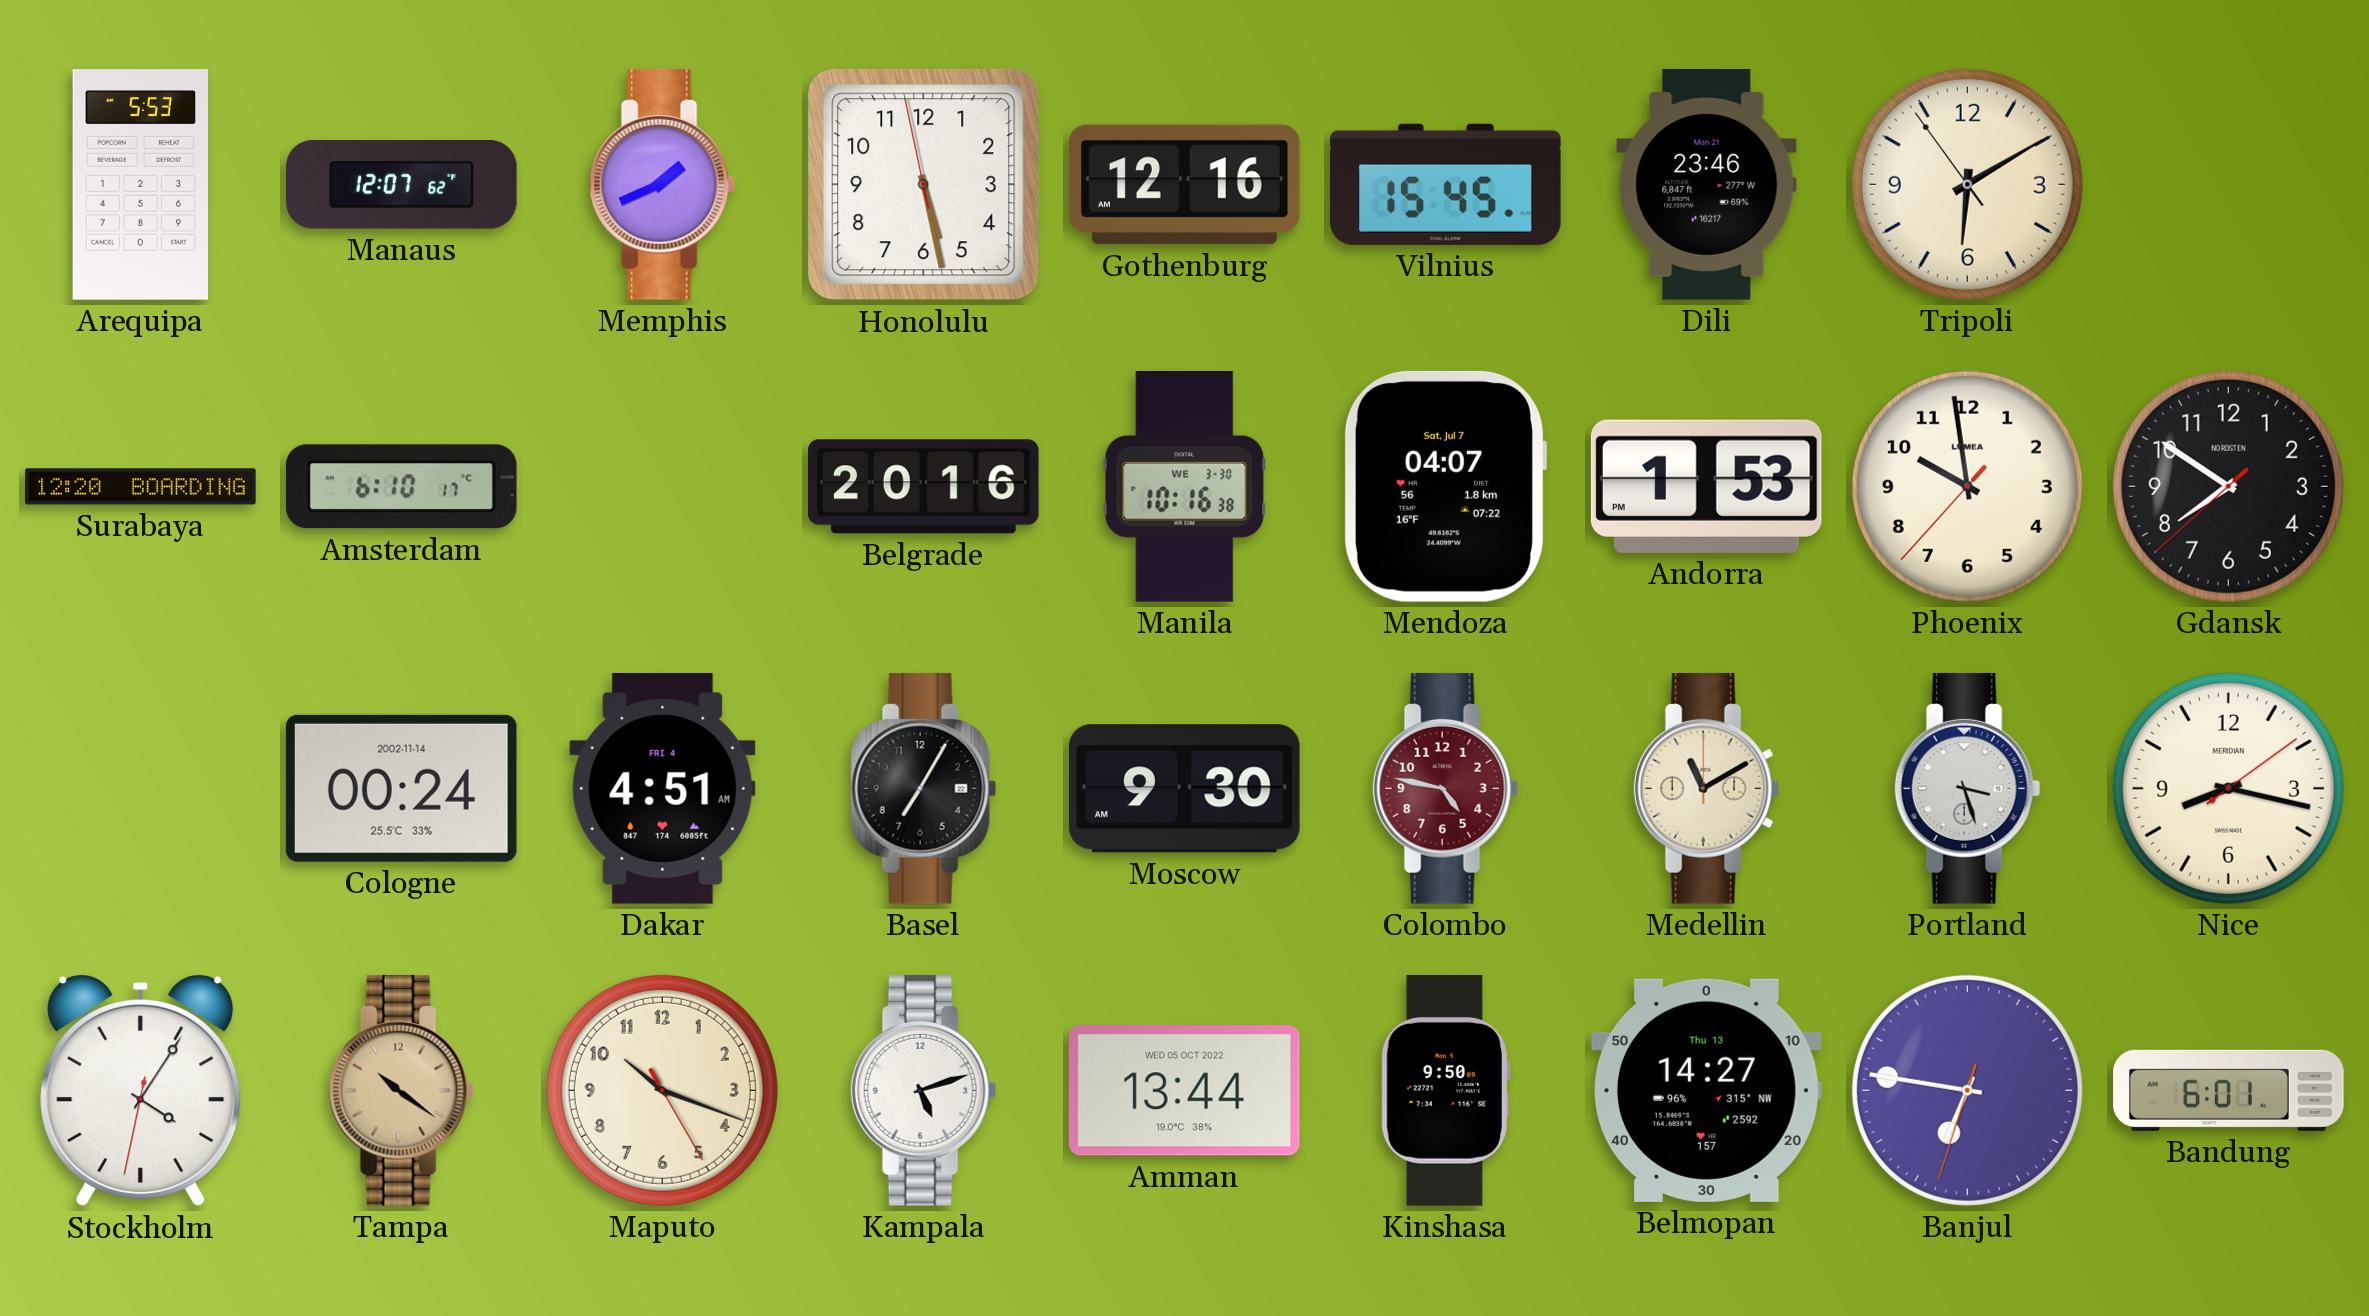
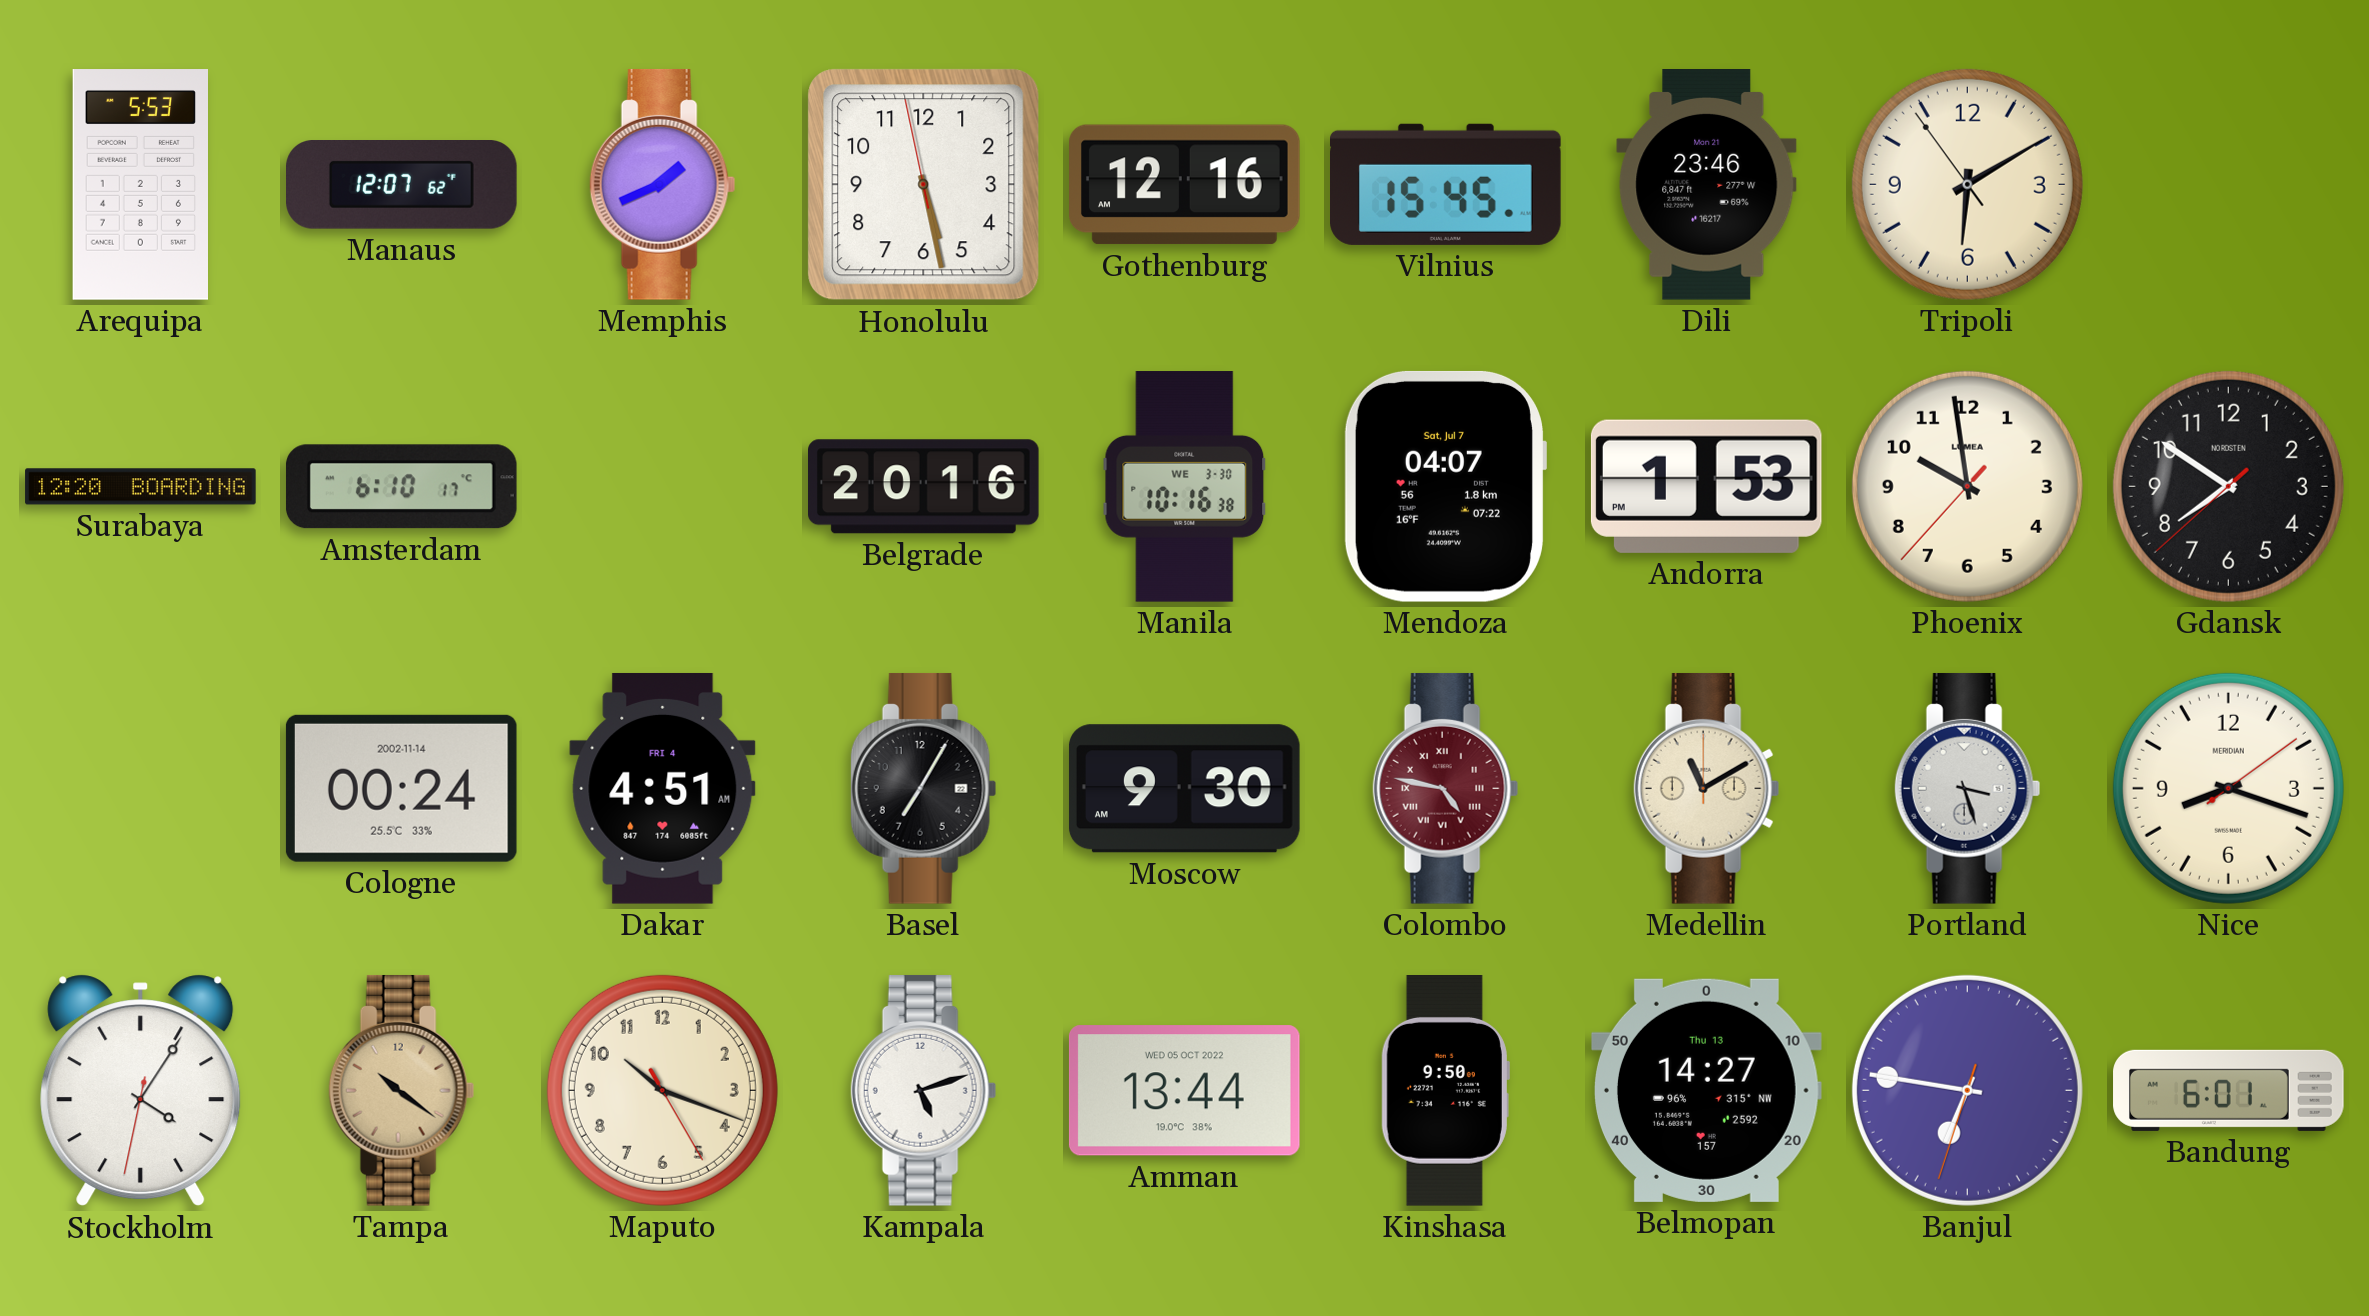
Colombo numerals: Arabic -> Roman
Nice: 8:17 -> 8:18
